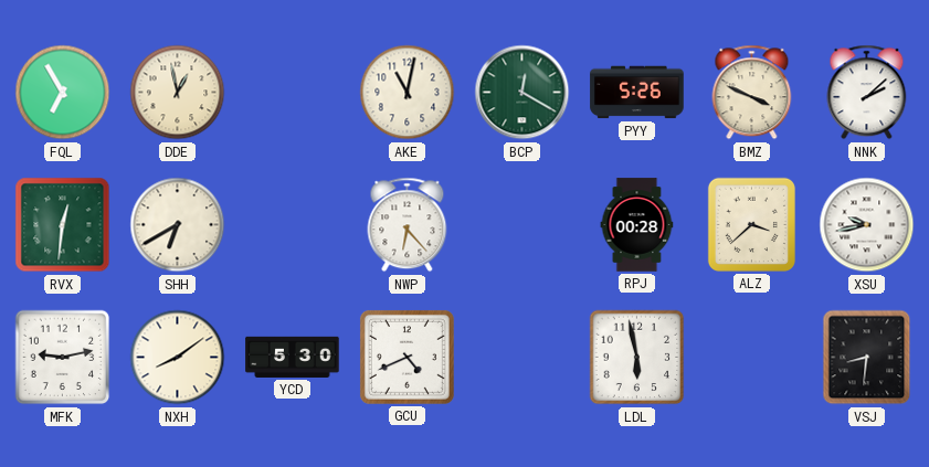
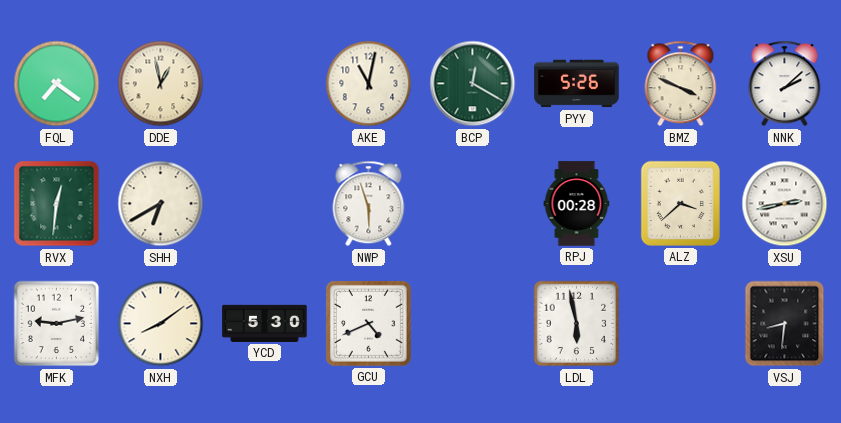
FQL: 6:55 -> 7:21
NWP: 6:23 -> 5:57
XSU: 9:43 -> 2:43
